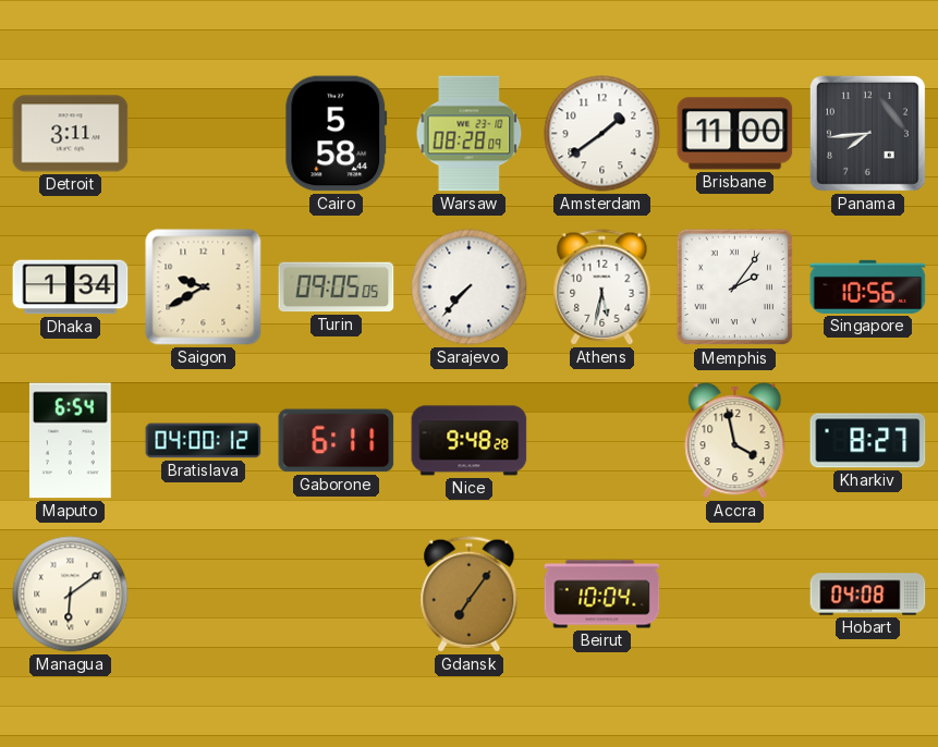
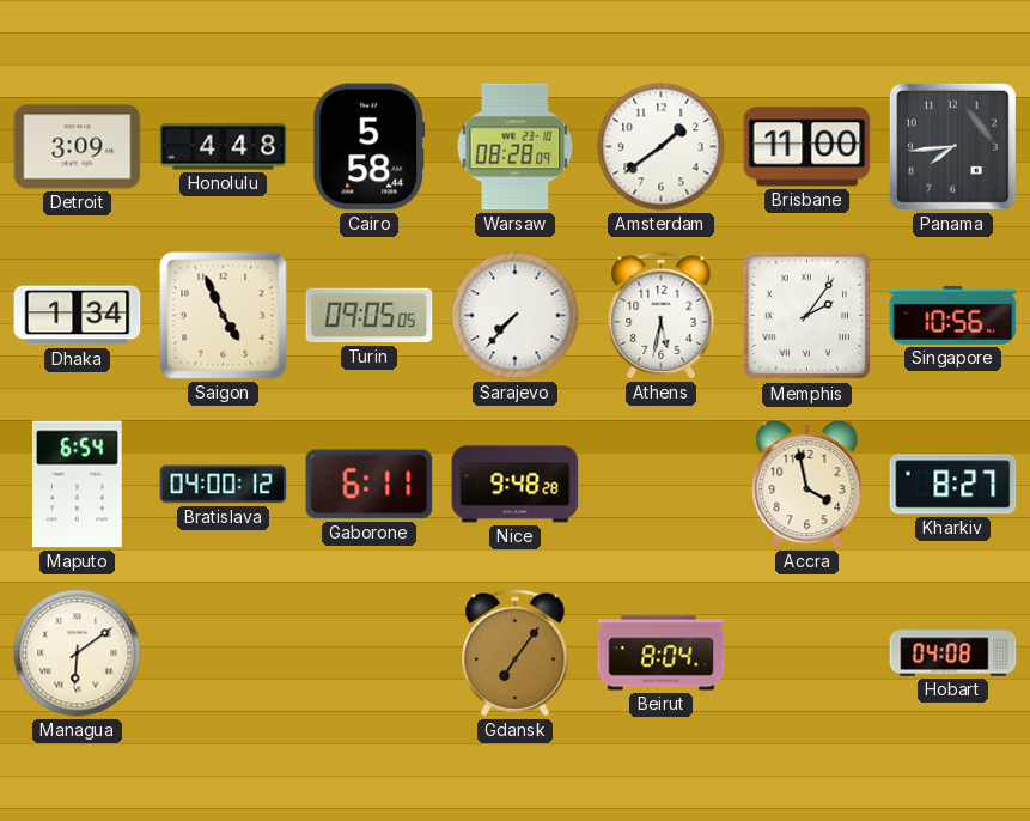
Detroit: 3:11 -> 3:09
Honolulu: none -> 4:48
Saigon: 9:40 -> 4:56
Beirut: 10:04 -> 8:04
